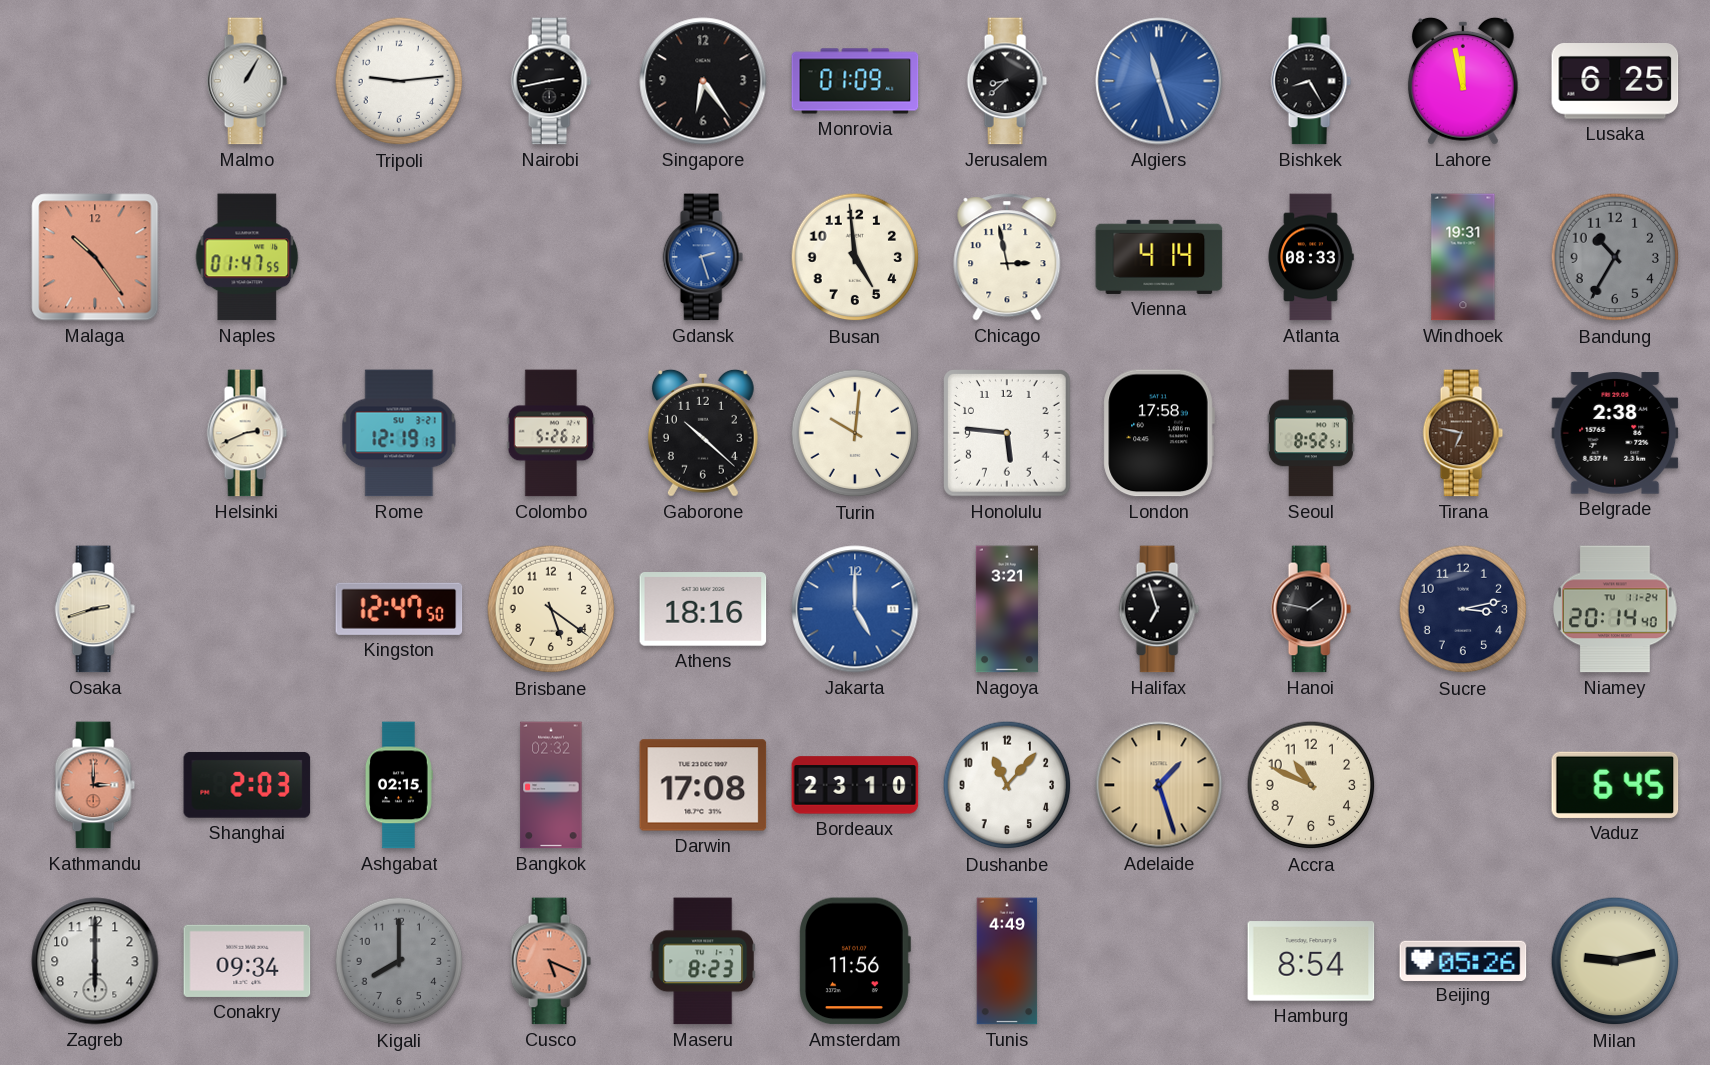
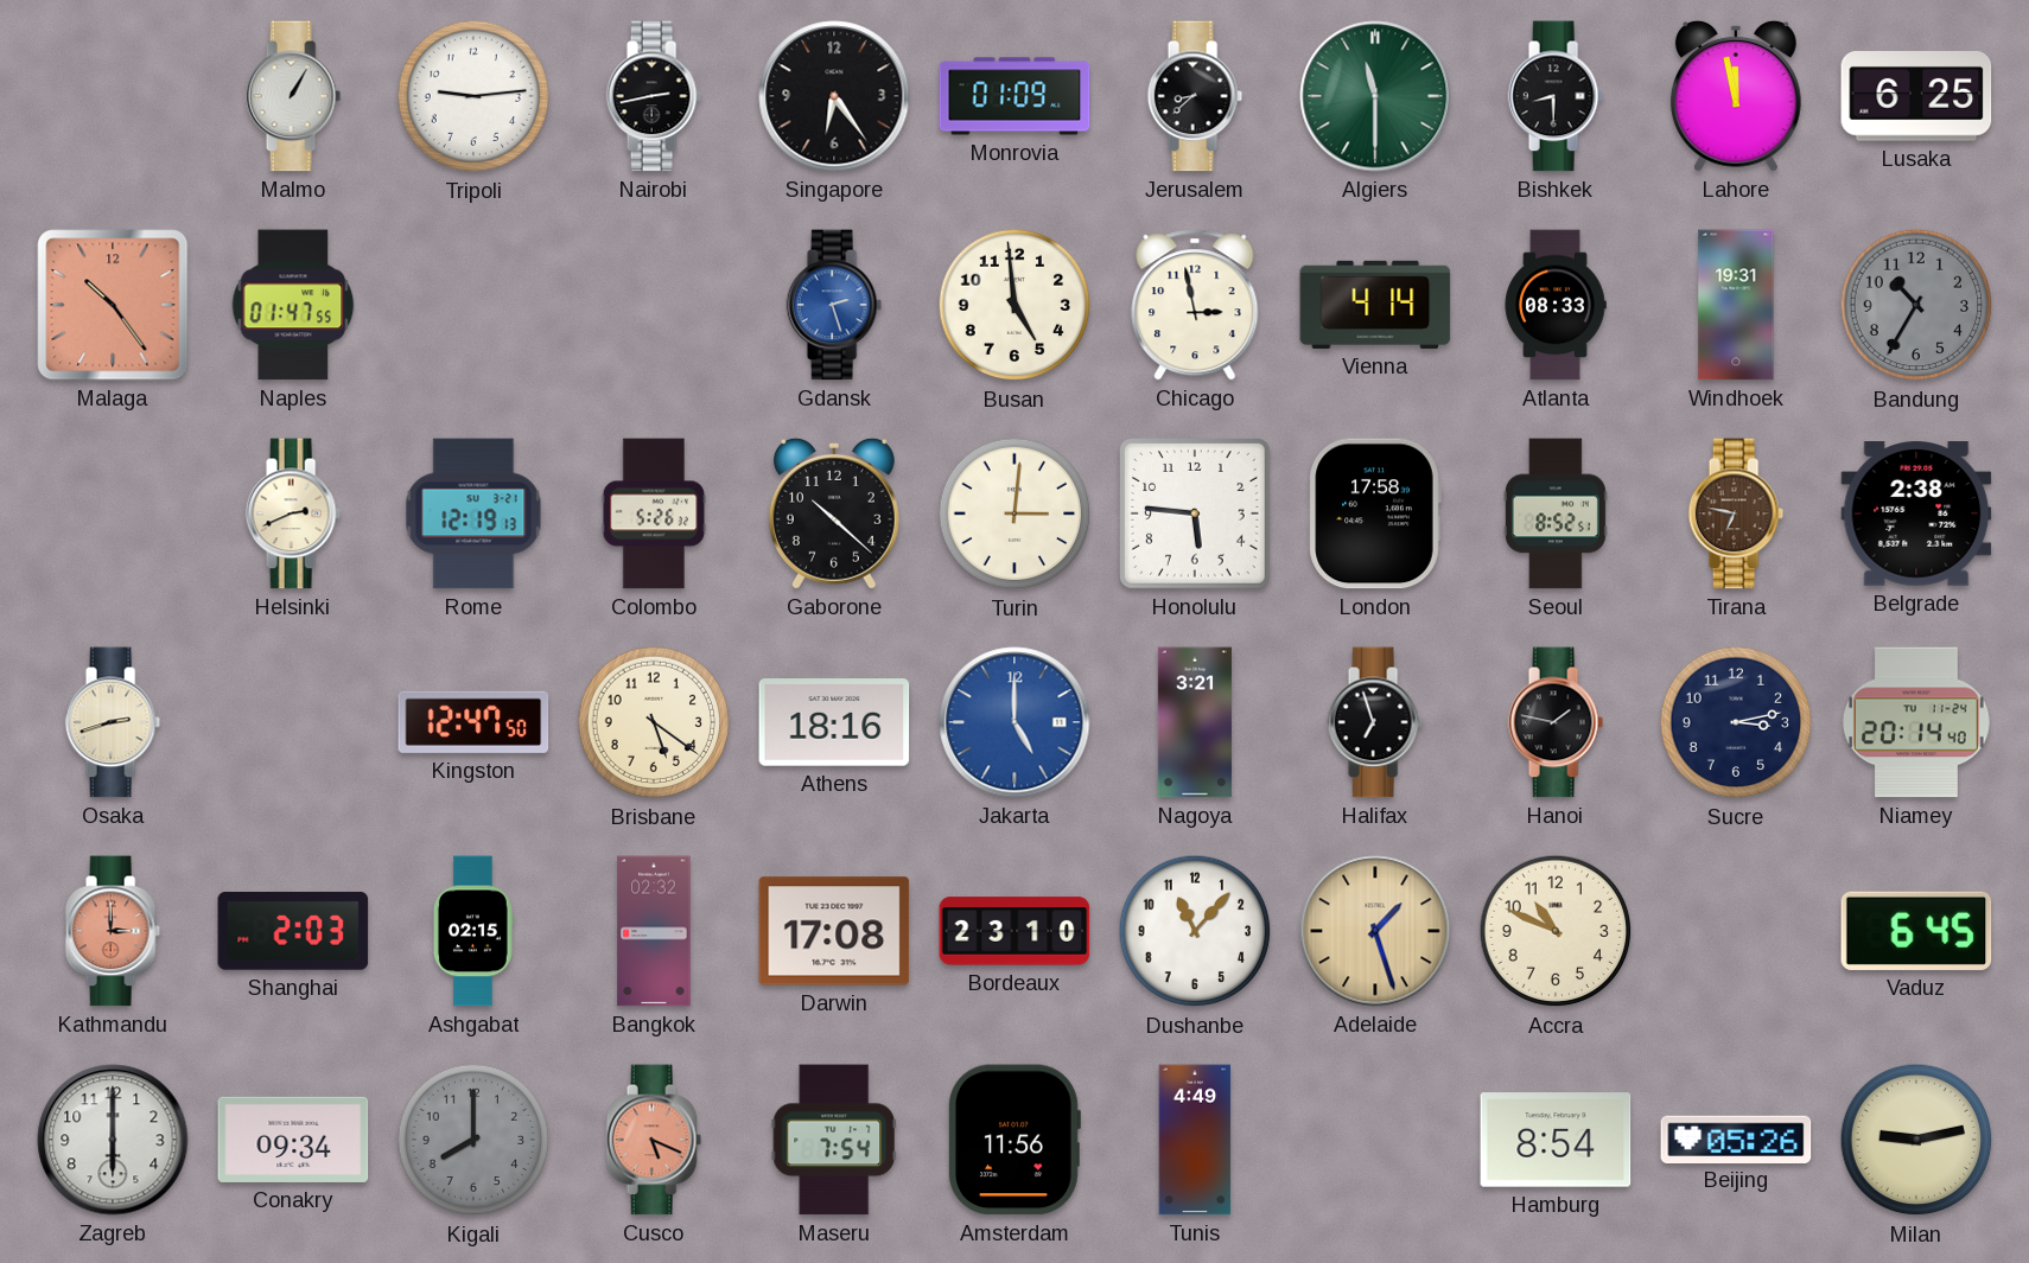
Algiers: 11:27 -> 11:30
Algiers dial: blue -> green
Bishkek: 8:25 -> 8:30
Turin: 10:01 -> 3:01
Maseru: 8:23 -> 7:54
